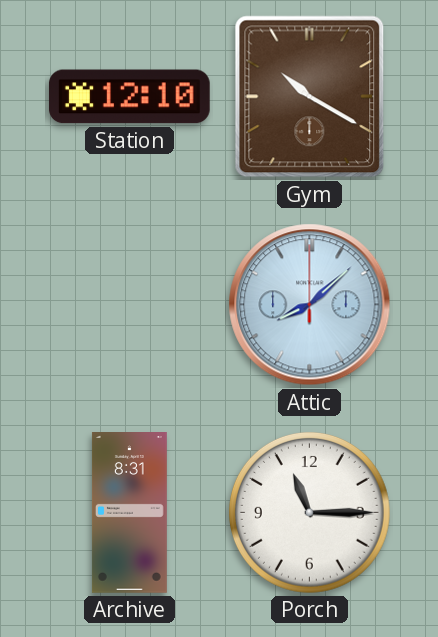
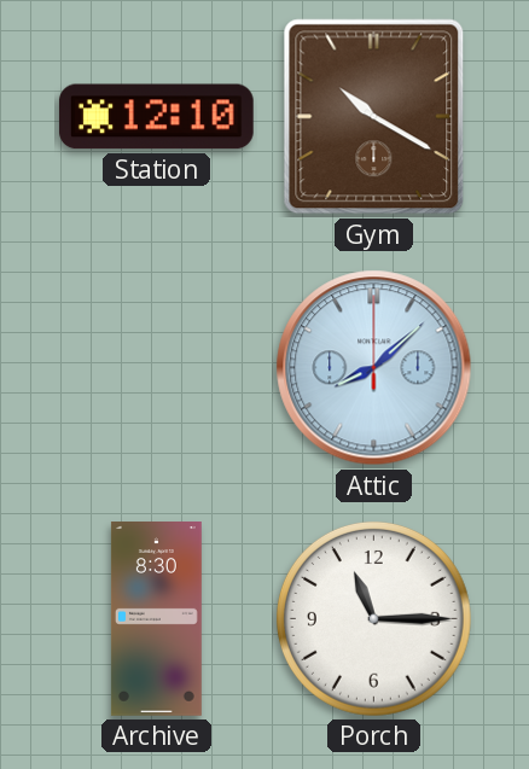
Archive: 8:31 -> 8:30
